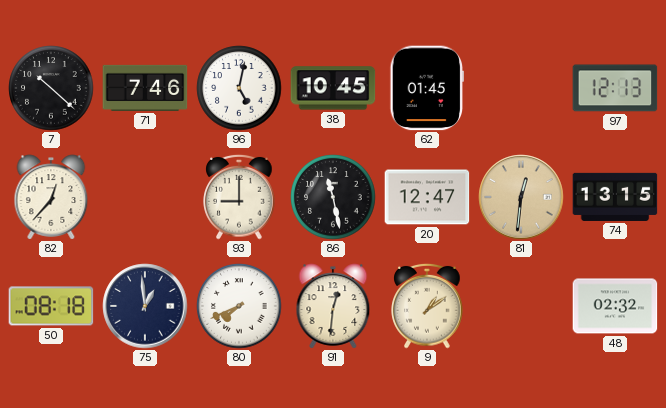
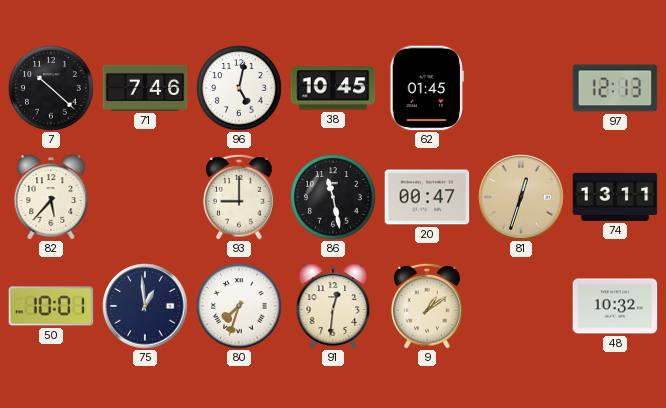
82: 12:37 -> 5:37
20: 12:47 -> 00:47
81: 12:31 -> 12:33
74: 13:15 -> 13:11
50: 08:18 -> 10:01
80: 7:41 -> 7:33
48: 02:32 -> 10:32
